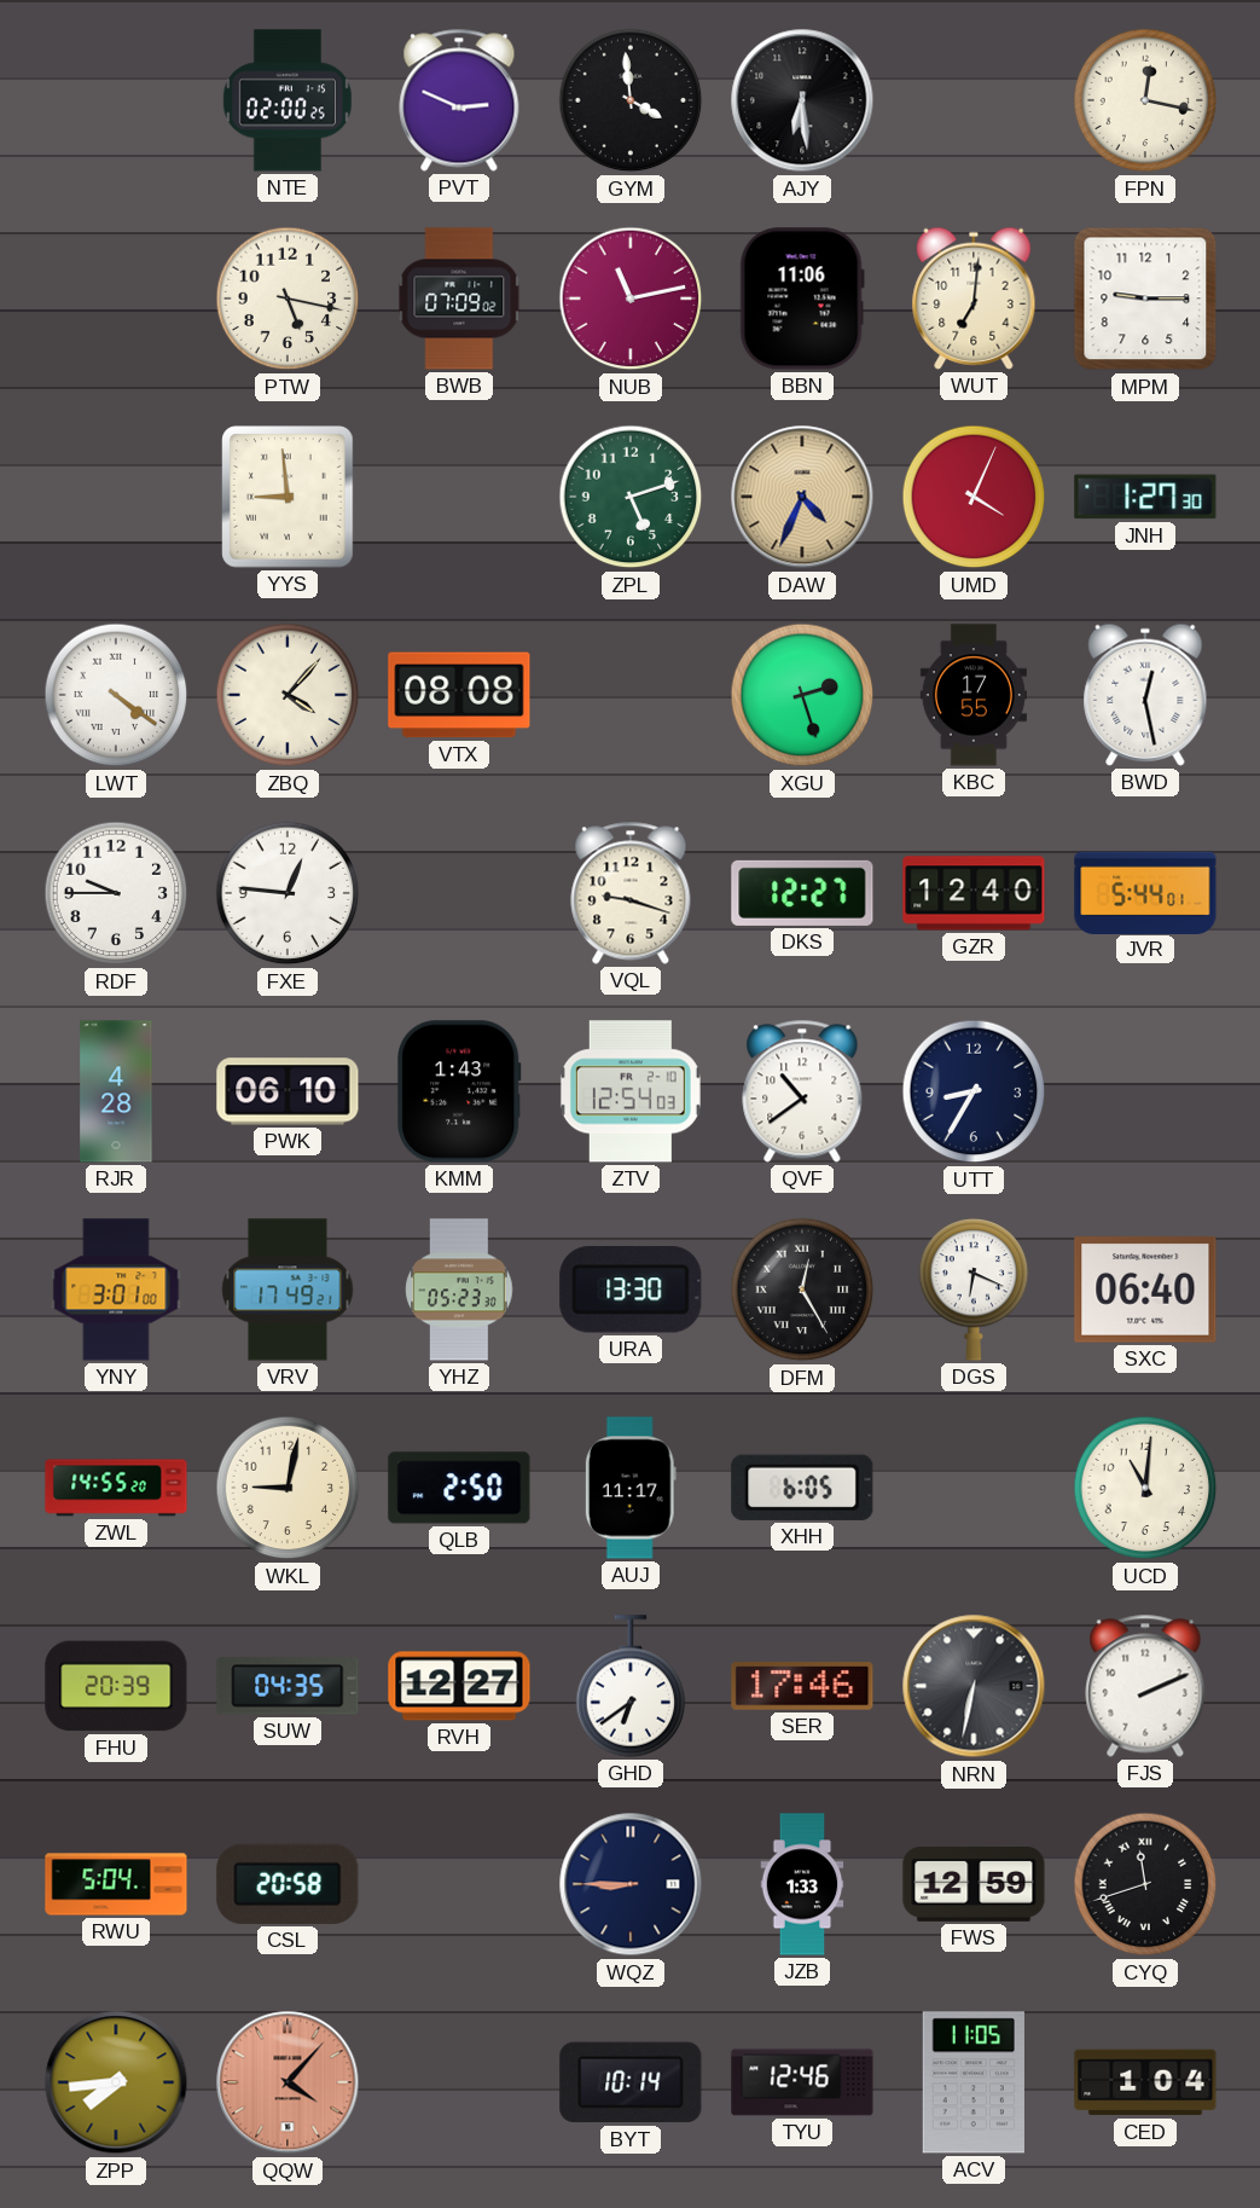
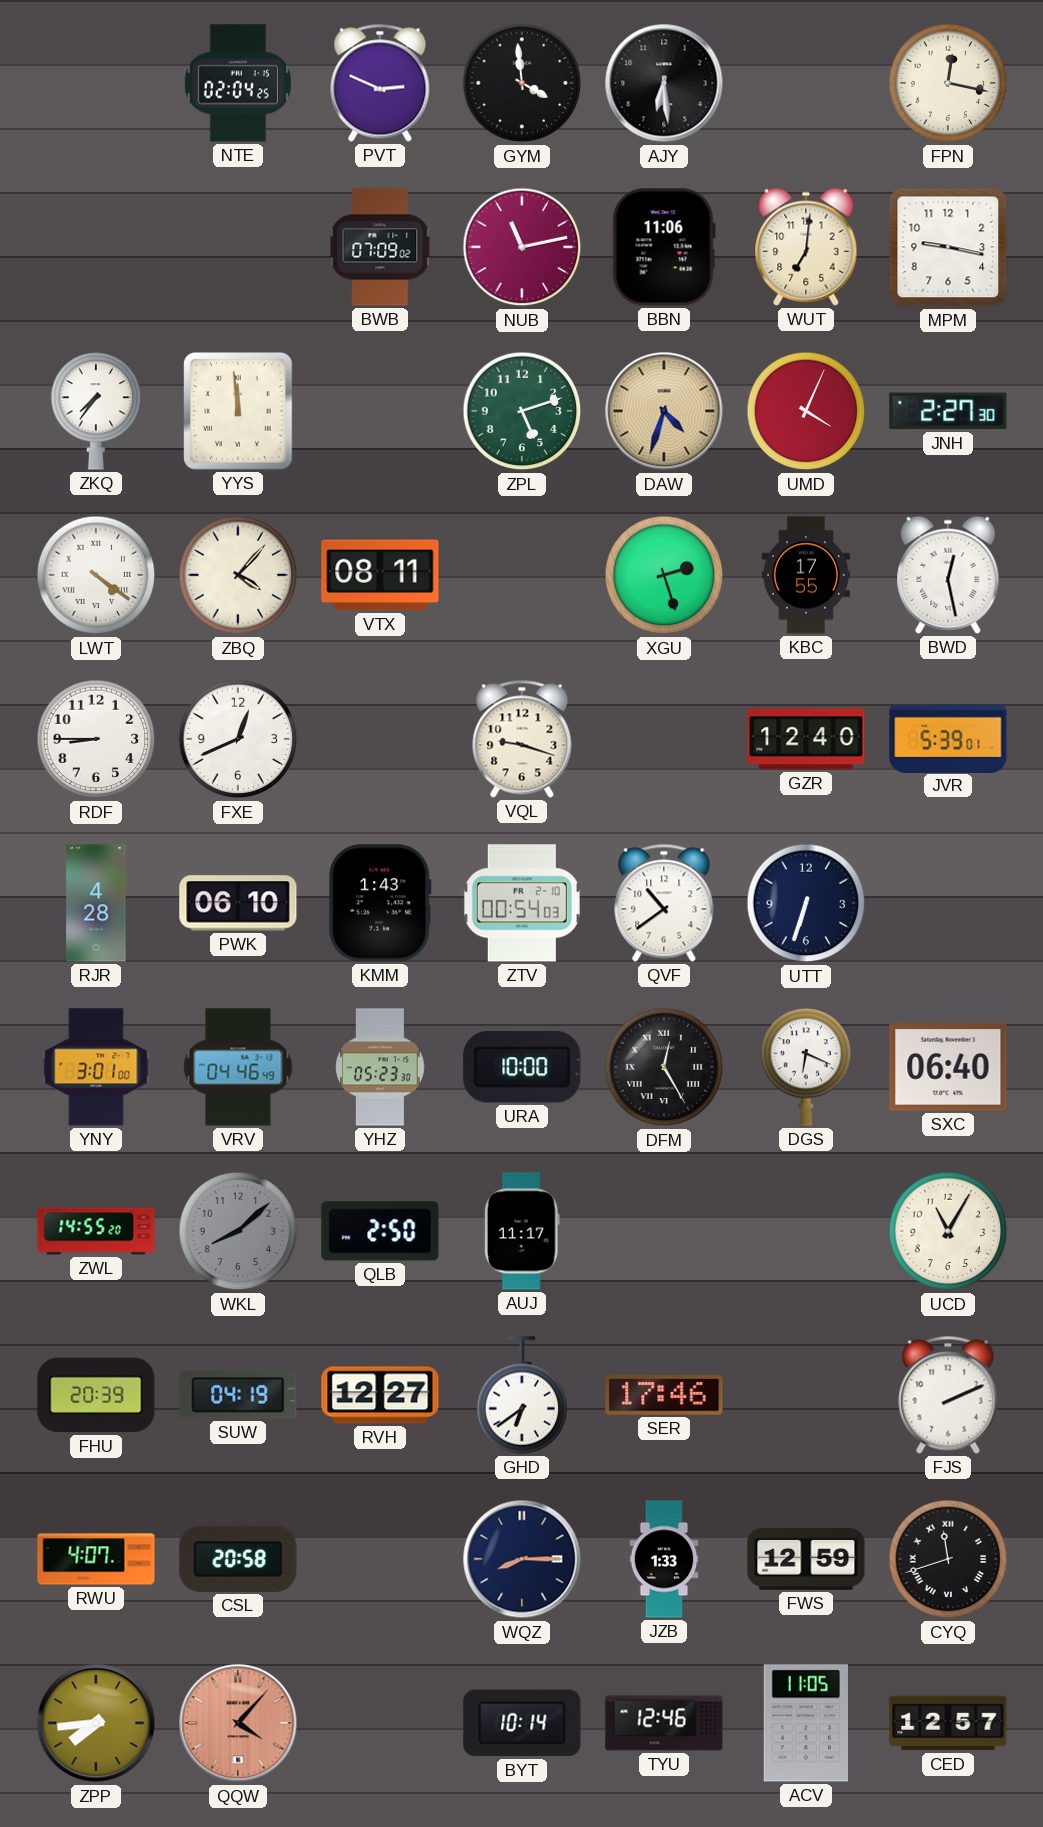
NTE: 02:00 -> 02:04
PTW: 5:17 -> none
MPM: 9:15 -> 9:17
ZKQ: none -> 7:36
YYS: 8:59 -> 11:59
DAW: 4:34 -> 4:33
JNH: 1:27 -> 2:27
VTX: 08:08 -> 08:11
RDF: 9:45 -> 8:45
FXE: 12:46 -> 12:41
DKS: 12:27 -> none
JVR: 5:44 -> 5:39
ZTV: 12:54 -> 00:54
UTT: 8:35 -> 6:33
VRV: 17:49 -> 04:46
URA: 13:30 -> 10:00
WKL: 9:02 -> 8:08
WKL dial: cream -> grey
XHH: 6:05 -> none
UCD: 11:01 -> 11:05
SUW: 04:35 -> 04:19
NRN: 6:32 -> none
RWU: 5:04 -> 4:07
WQZ: 8:45 -> 8:15
CED: 1:04 -> 12:57
